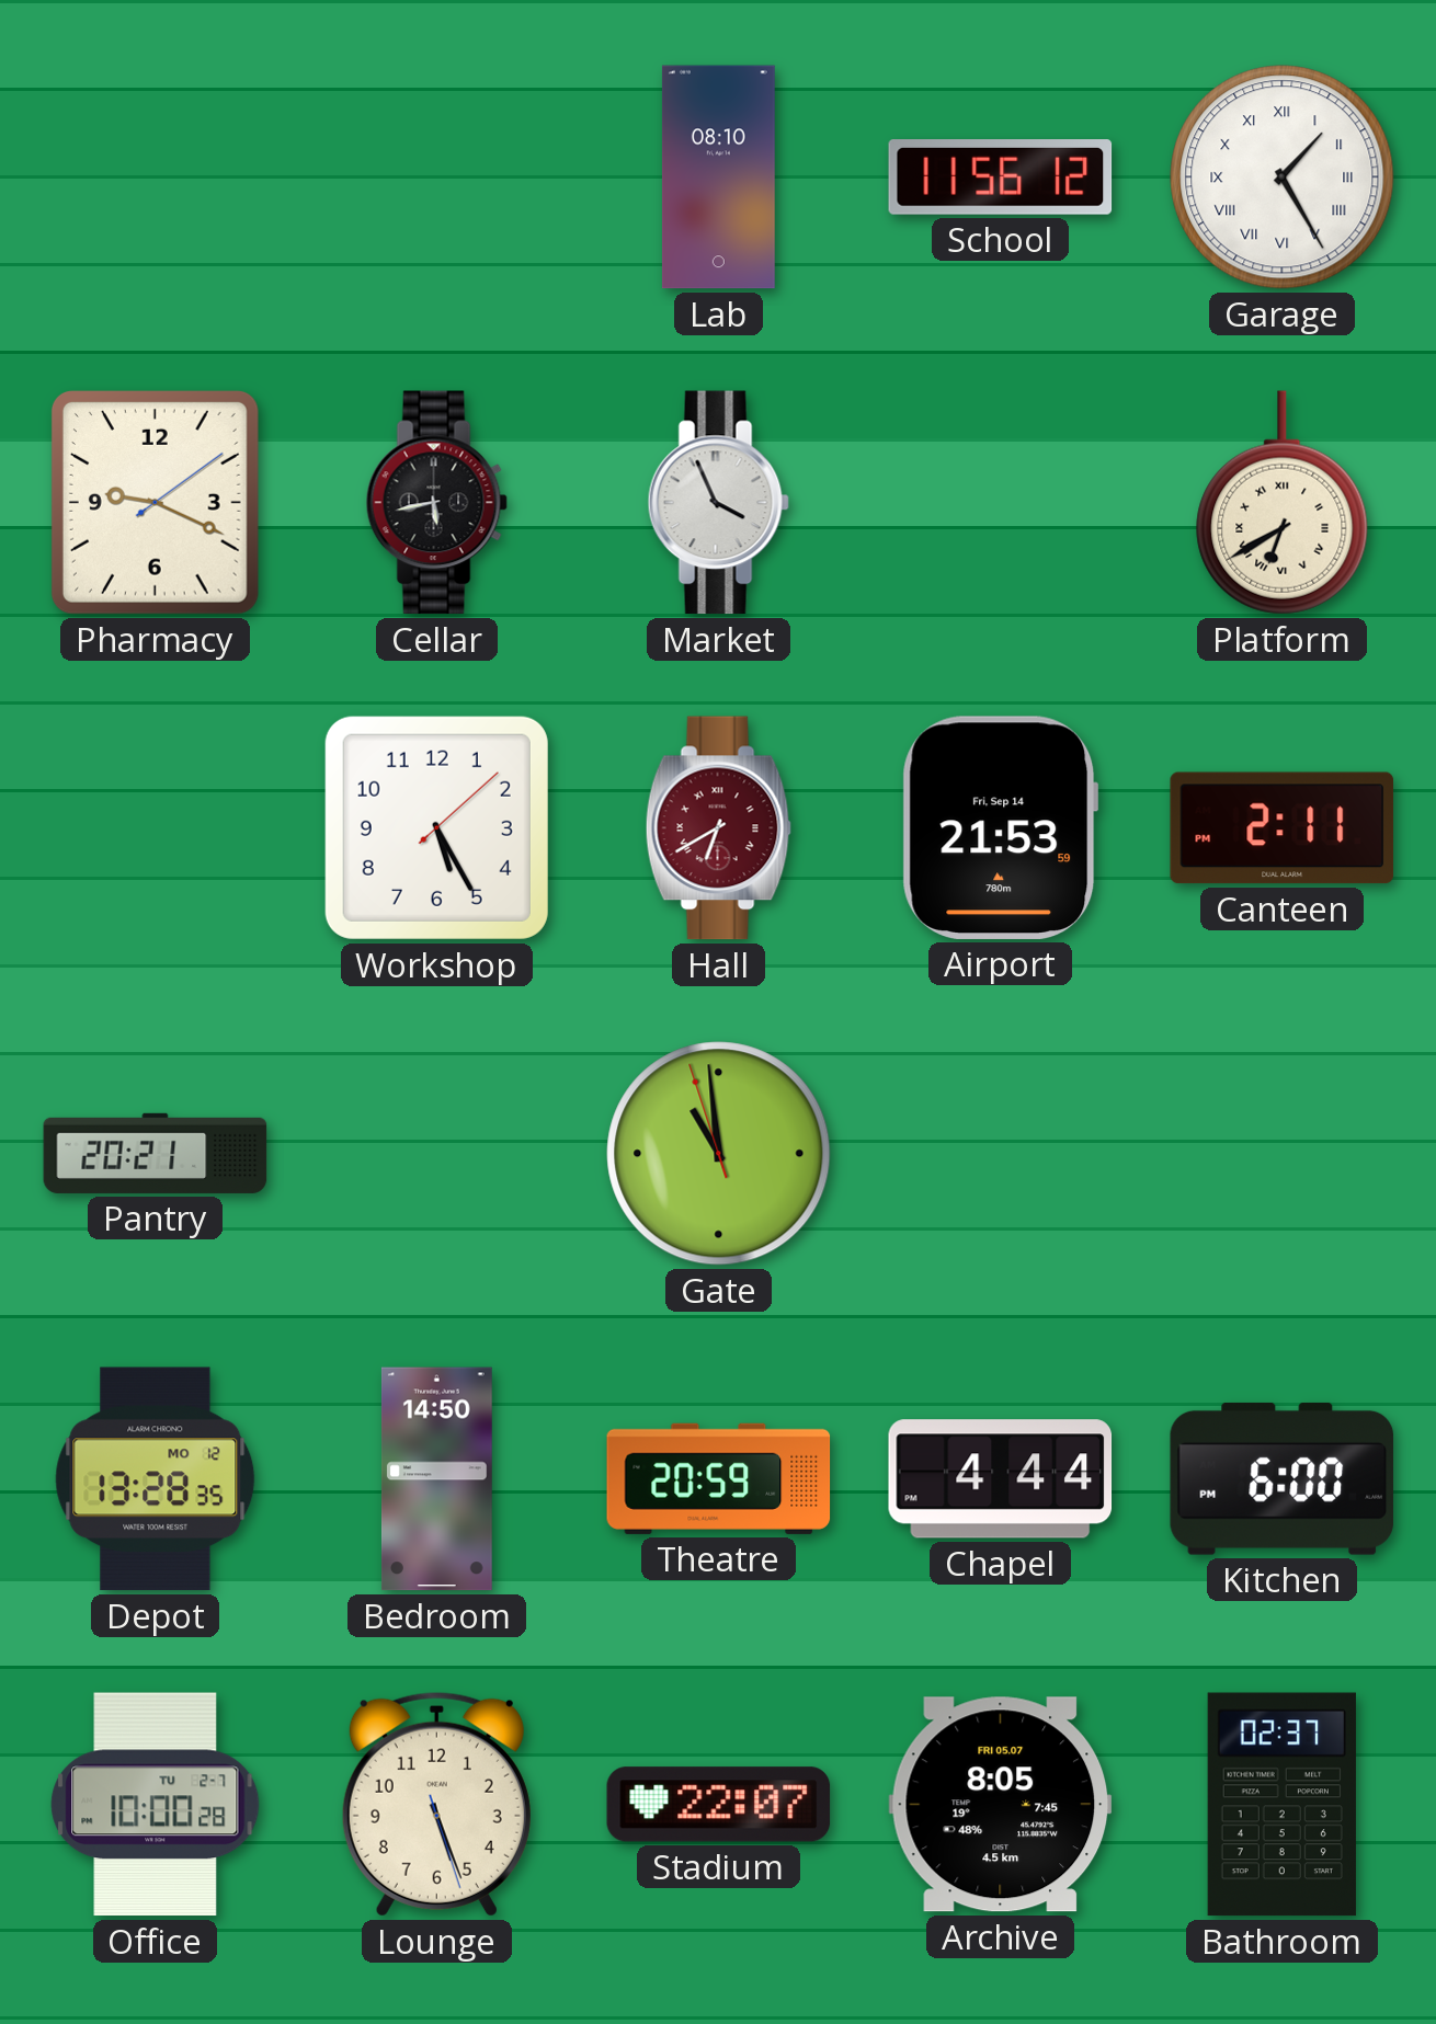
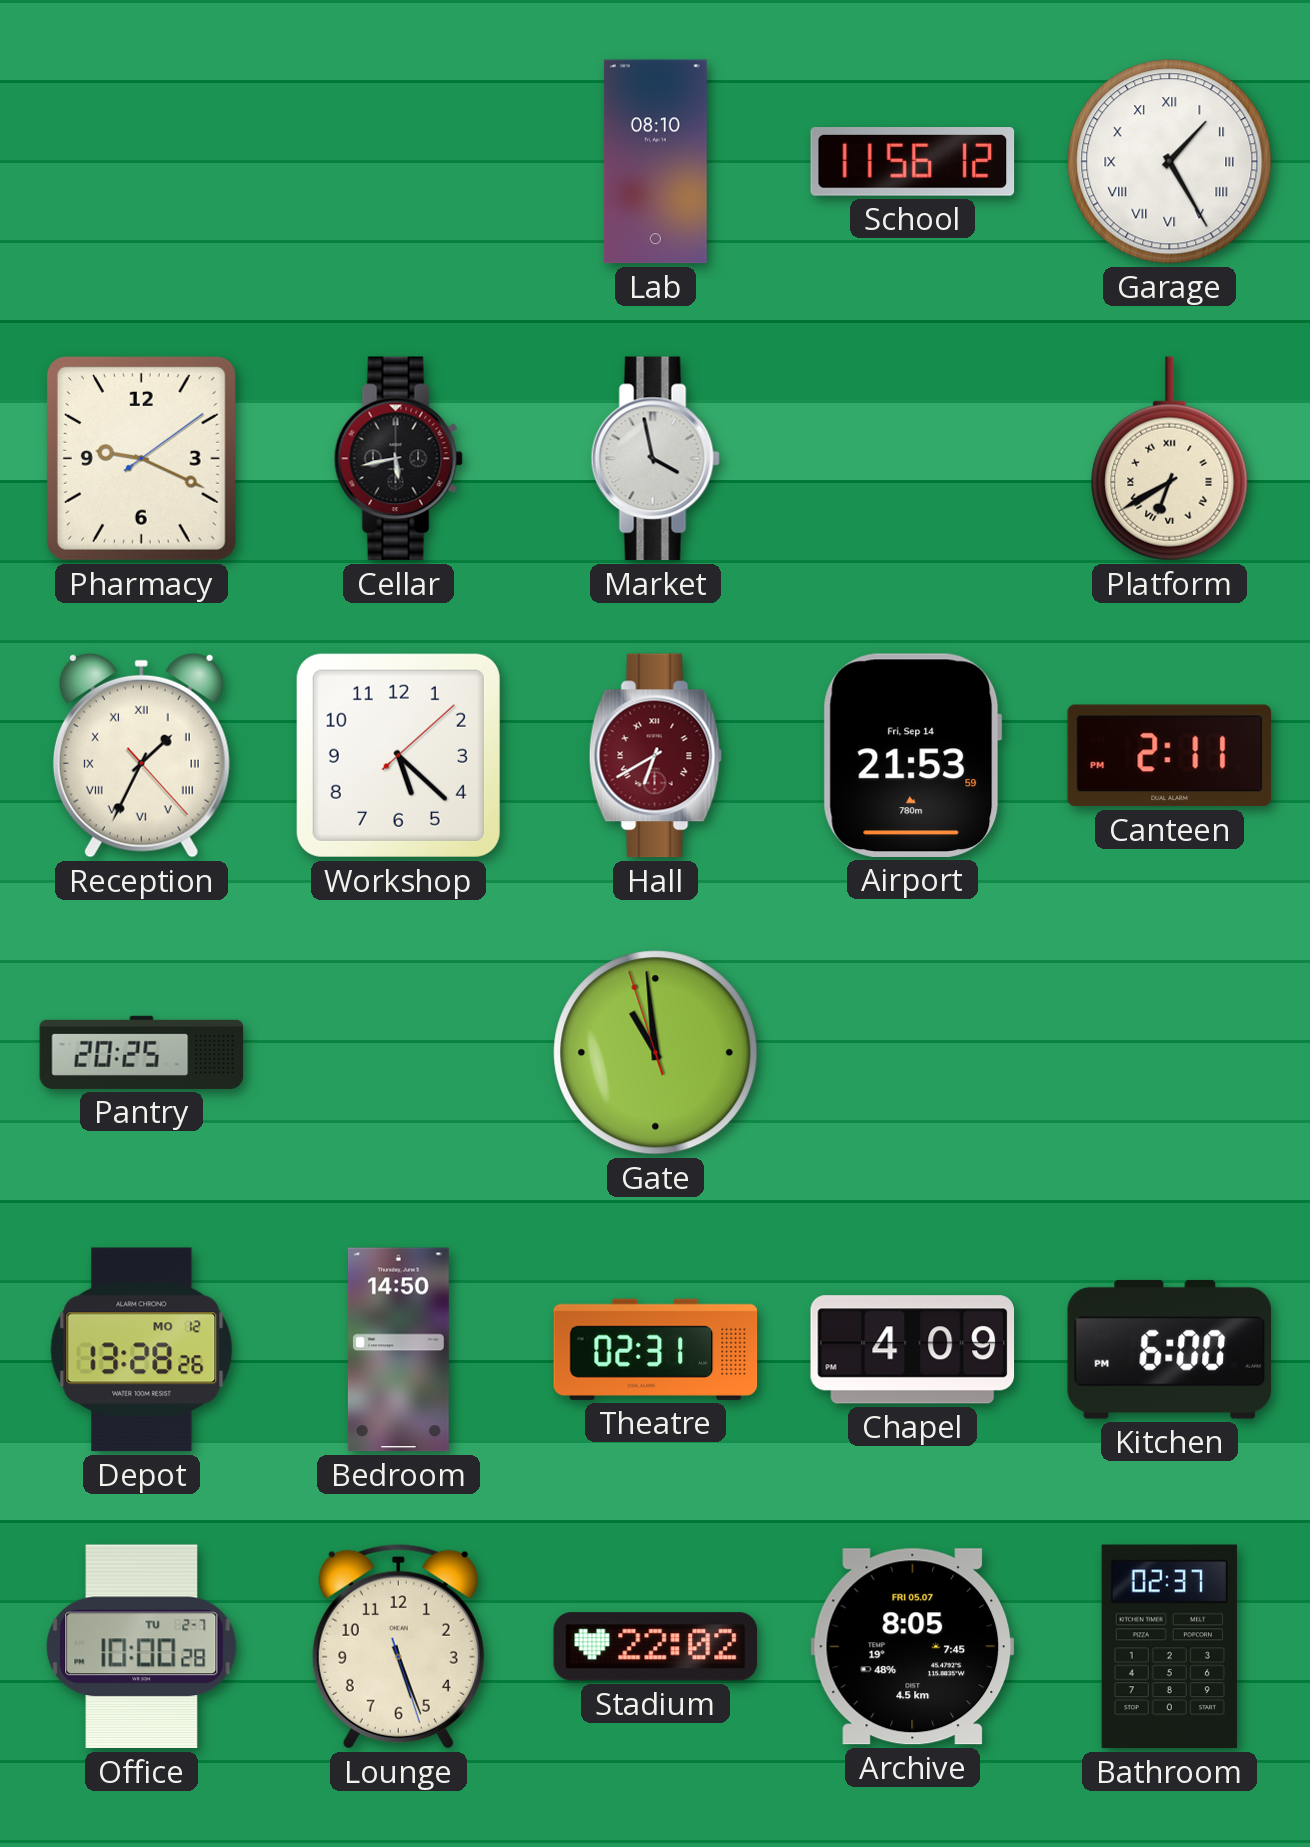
Market: 3:56 -> 3:58
Reception: none -> 1:34
Workshop: 5:25 -> 5:22
Pantry: 20:21 -> 20:25
Depot: 13:28:35 -> 13:28:26
Theatre: 20:59 -> 02:31
Chapel: 4:44 -> 4:09
Stadium: 22:07 -> 22:02
